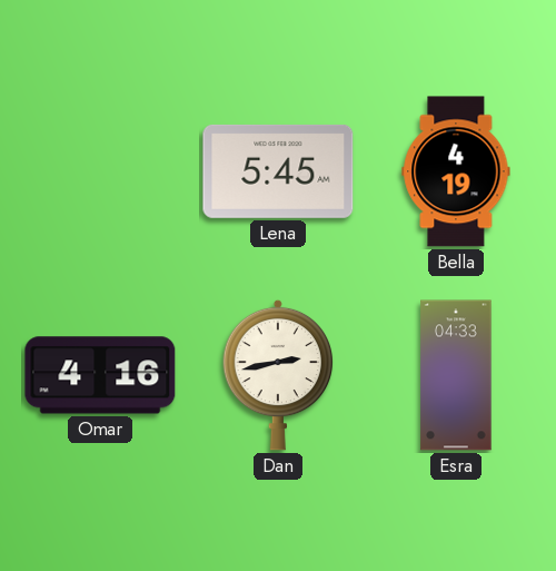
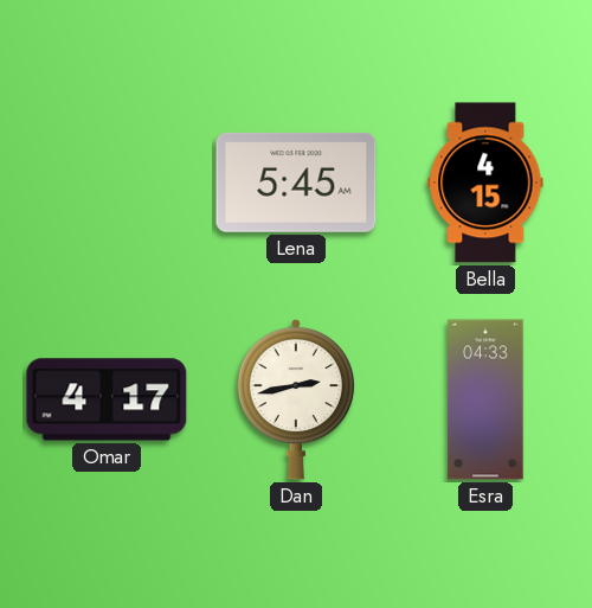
Bella: 4:19 -> 4:15
Omar: 4:16 -> 4:17
